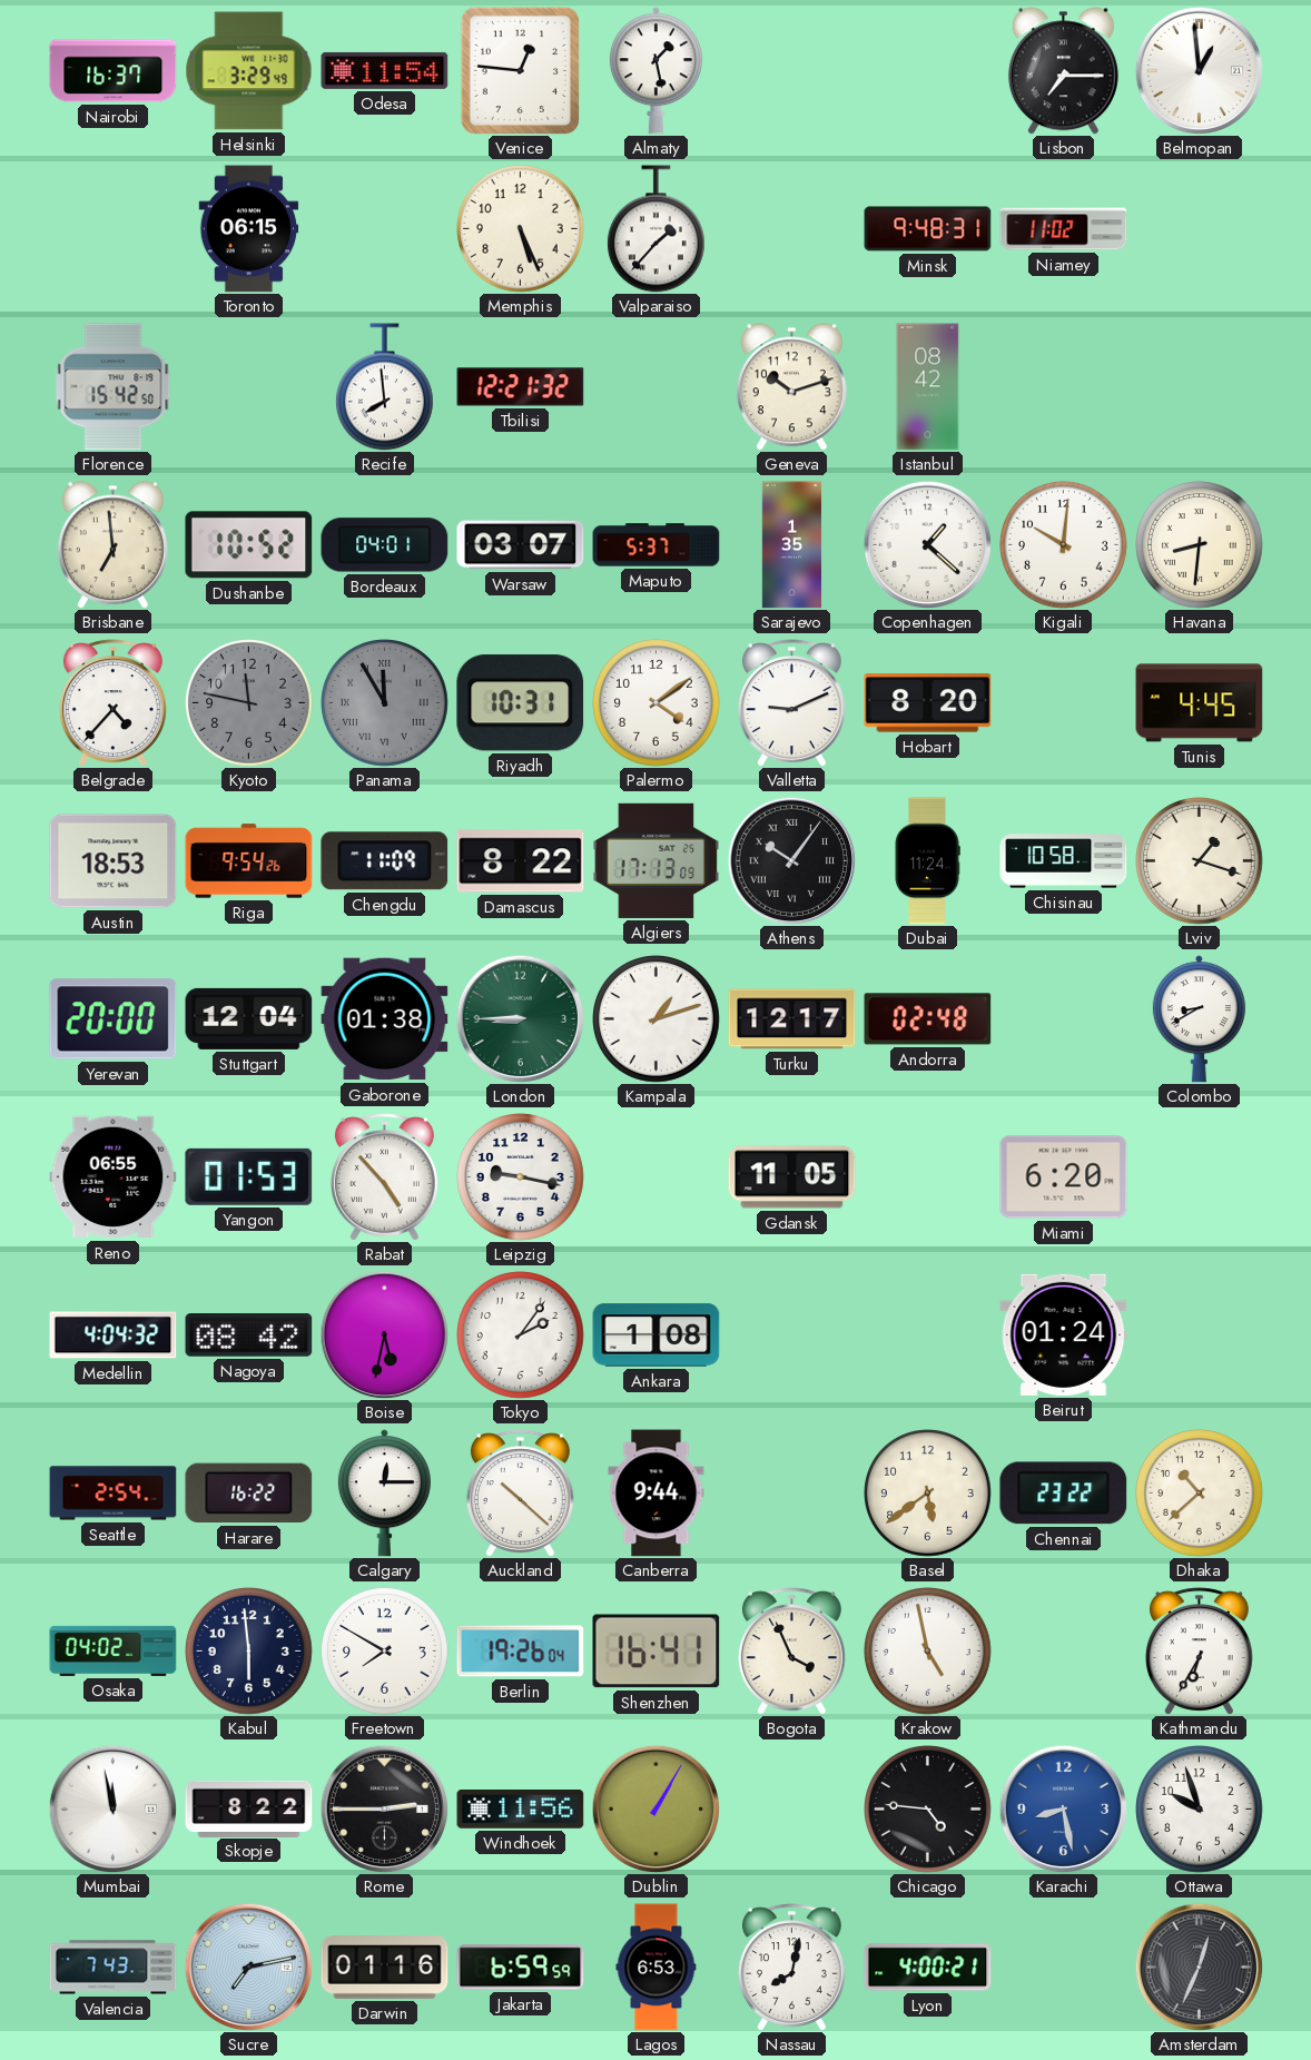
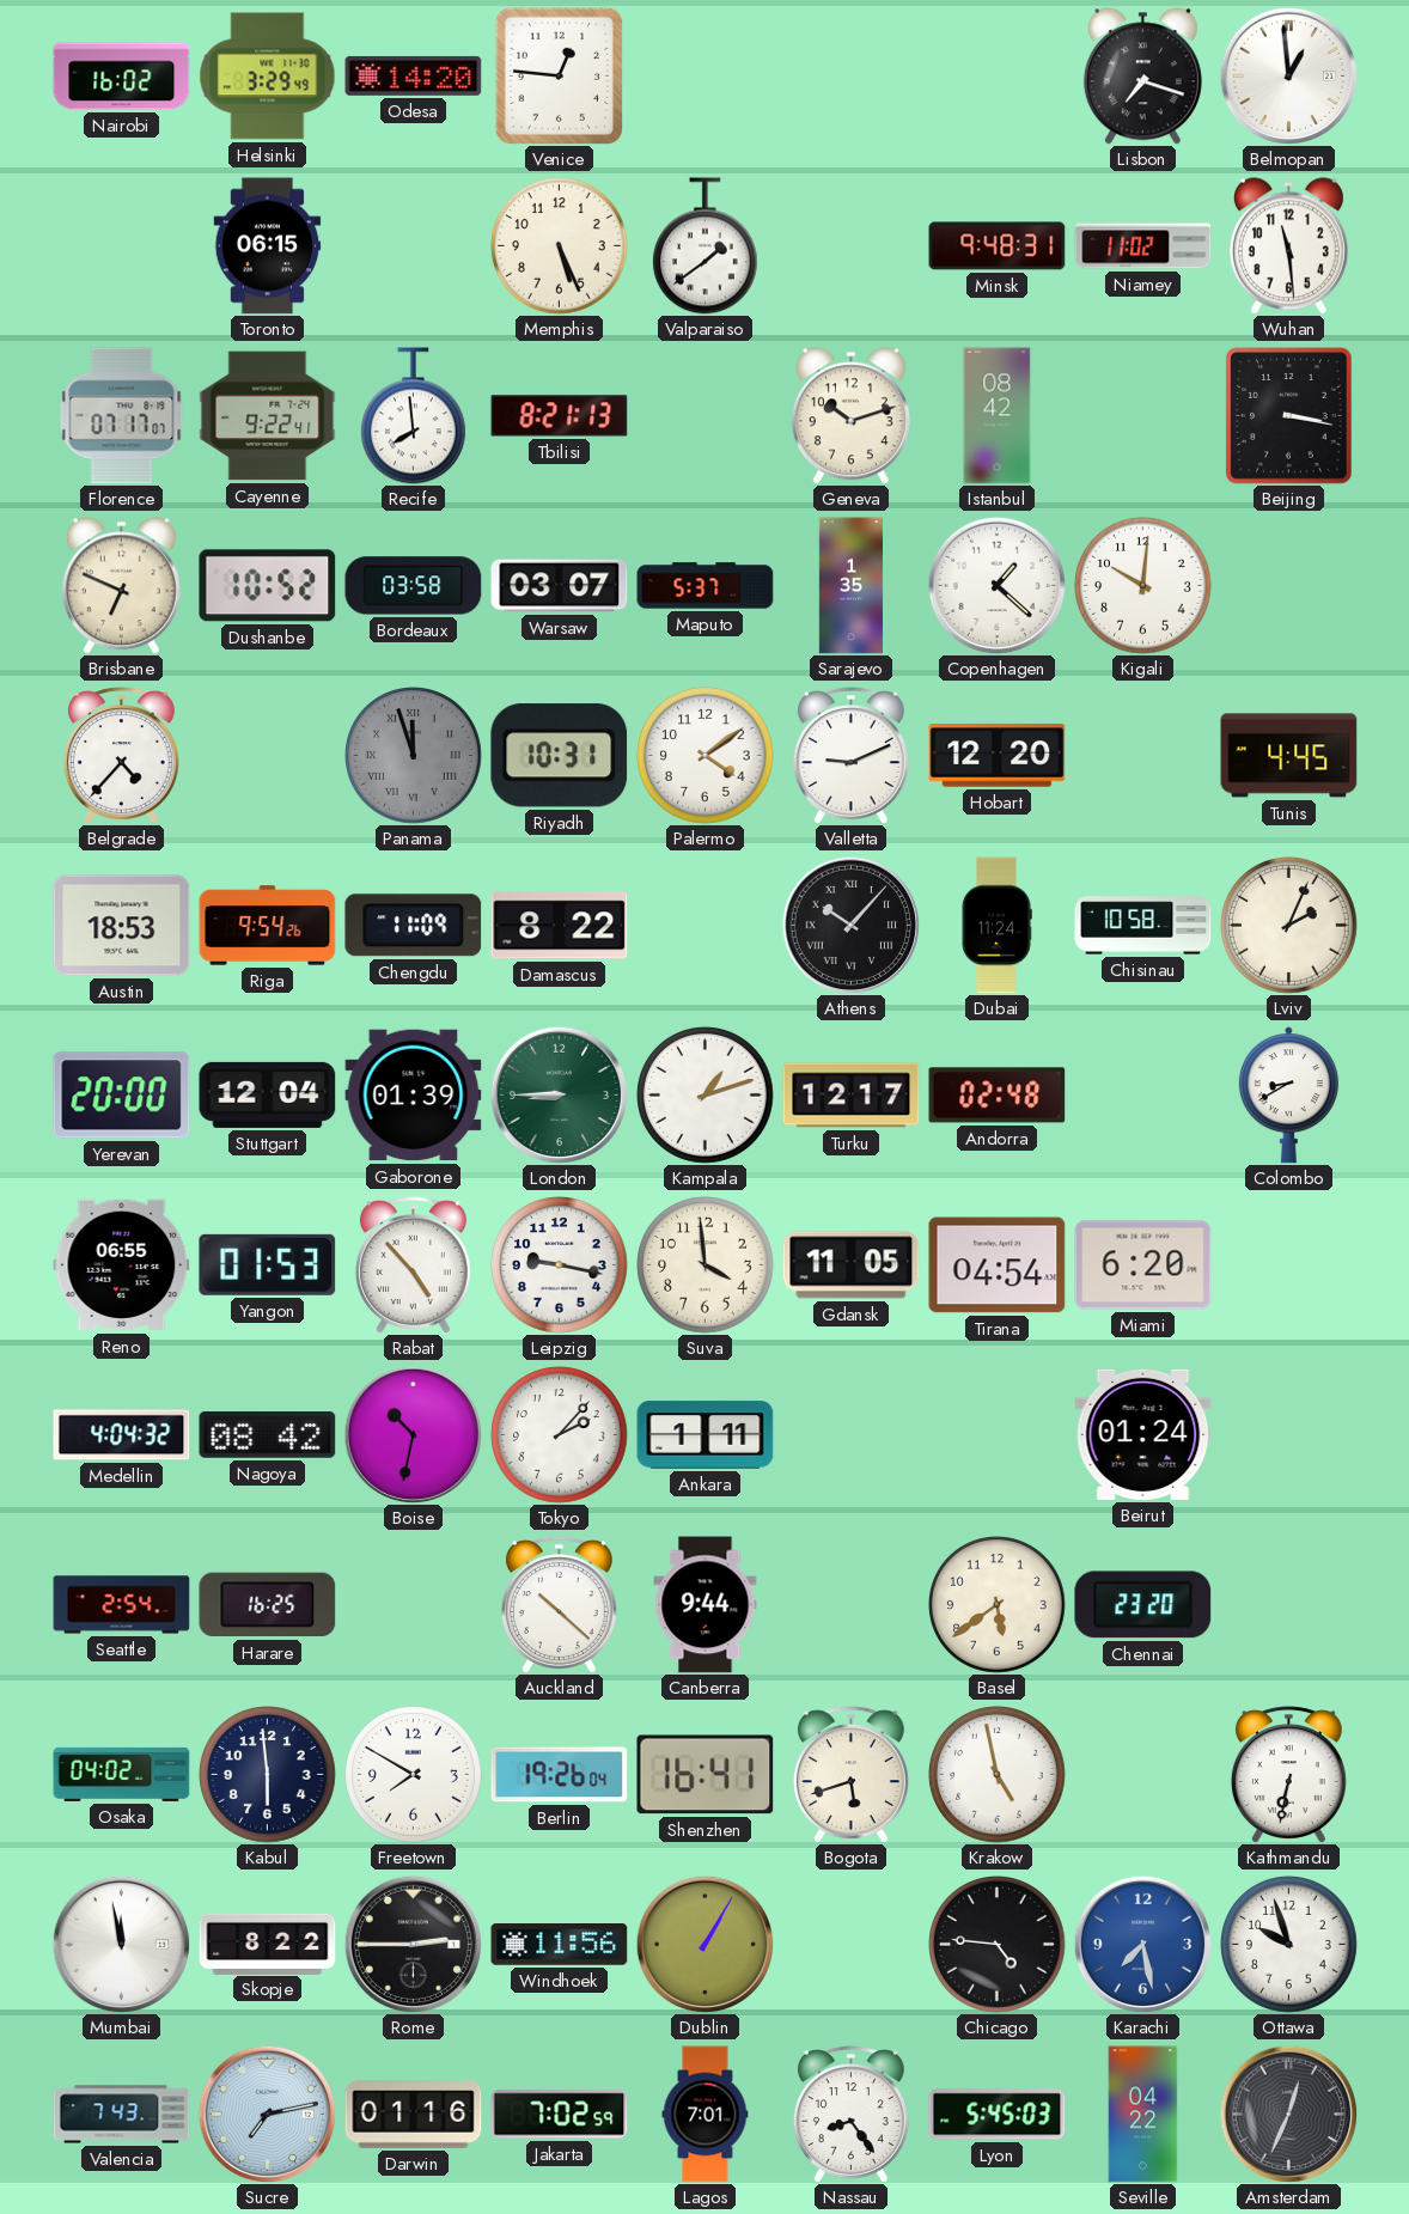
Nairobi: 16:37 -> 16:02
Odesa: 11:54 -> 14:20
Almaty: 1:28 -> none
Lisbon: 7:15 -> 7:18
Valparaiso: 1:37 -> 1:39
Wuhan: none -> 11:29
Florence: 15:42 -> 07:17
Cayenne: none -> 9:22
Tbilisi: 12:21 -> 8:21
Beijing: none -> 3:17
Brisbane: 6:59 -> 6:49
Bordeaux: 04:01 -> 03:58
Havana: 8:31 -> none
Kyoto: 11:47 -> none
Panama: 11:55 -> 11:57
Hobart: 8:20 -> 12:20
Algiers: 17:13 -> none
Athens: 10:06 -> 10:07
Lviv: 1:18 -> 2:04
Gaborone: 01:38 -> 01:39
Suva: none -> 3:59
Tirana: none -> 04:54
Boise: 5:32 -> 10:32
Tokyo: 2:06 -> 2:07
Ankara: 1:08 -> 1:11
Harare: 16:22 -> 16:25
Calgary: 12:15 -> none
Chennai: 23:22 -> 23:20
Dhaka: 10:38 -> none
Bogota: 3:56 -> 5:42
Kathmandu: 6:35 -> 6:32
Karachi: 8:28 -> 7:28
Jakarta: 6:59 -> 7:02
Lagos: 6:53 -> 7:01
Nassau: 8:02 -> 8:24
Lyon: 4:00 -> 5:45
Seville: none -> 04:22
